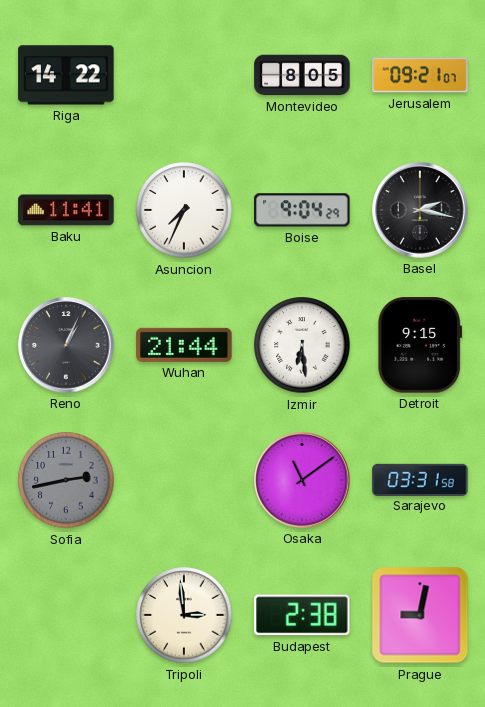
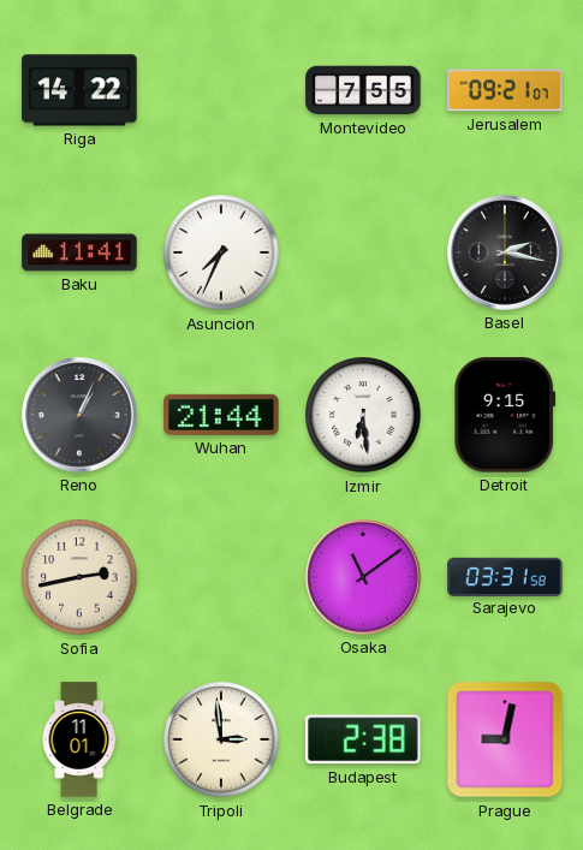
Montevideo: 8:05 -> 7:55
Boise: 9:04 -> none
Sofia dial: grey -> cream
Belgrade: none -> 11:01
